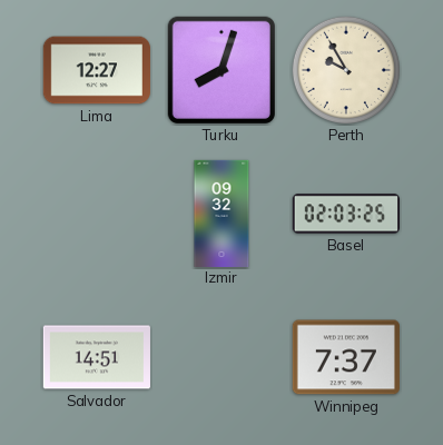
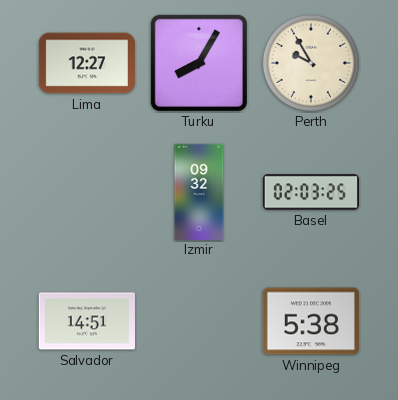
Turku: 8:03 -> 8:05
Winnipeg: 7:37 -> 5:38
